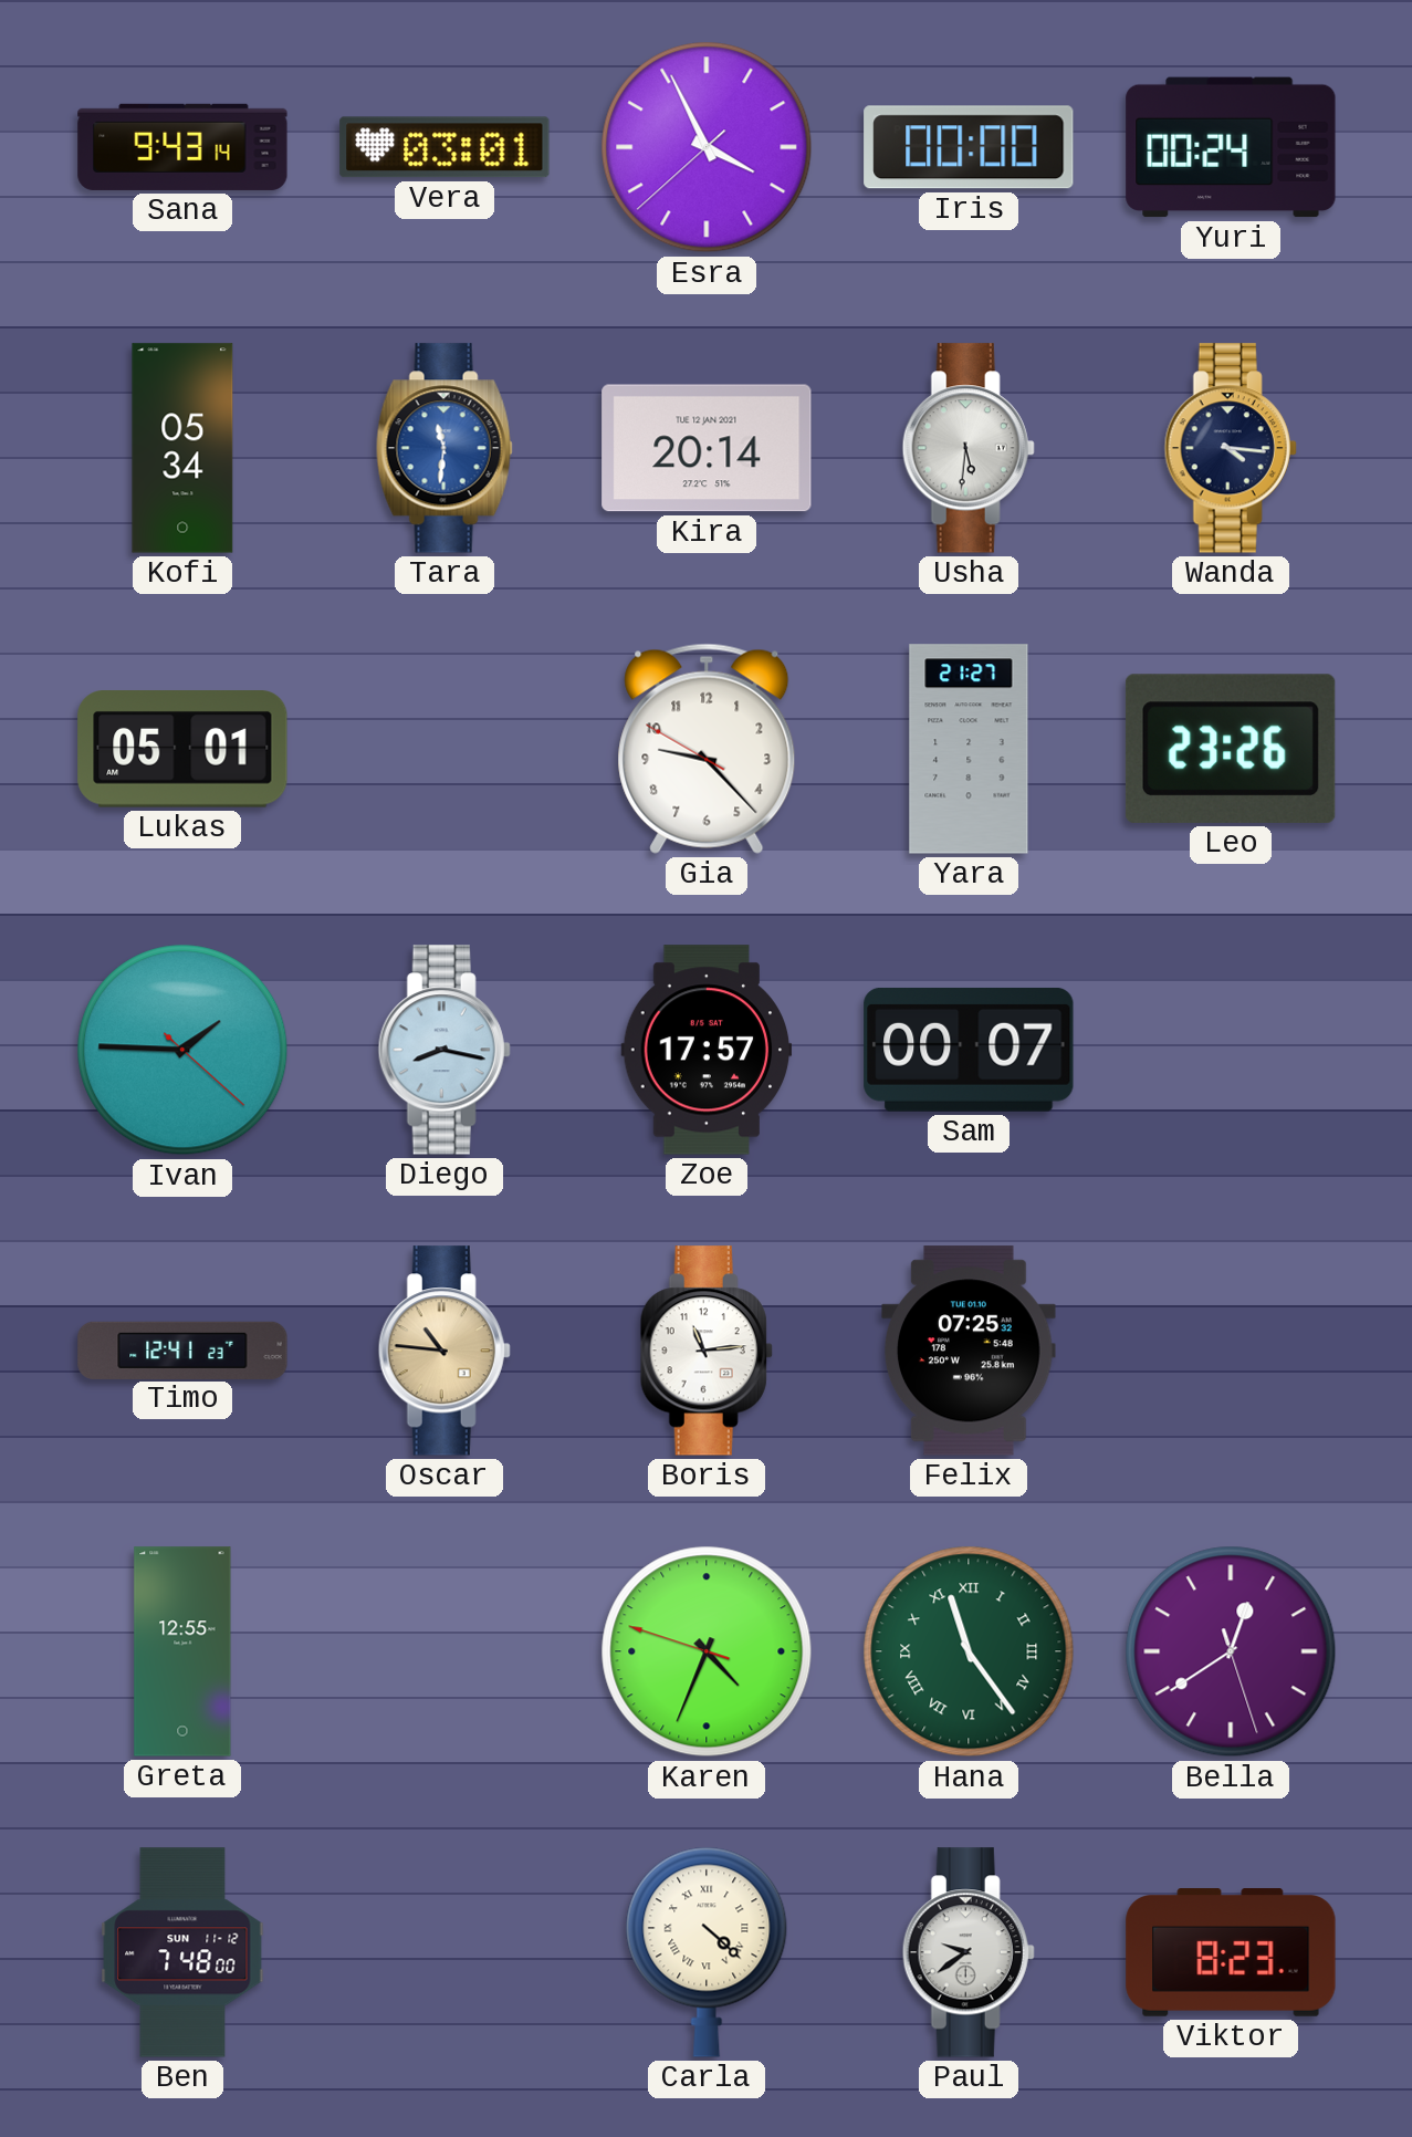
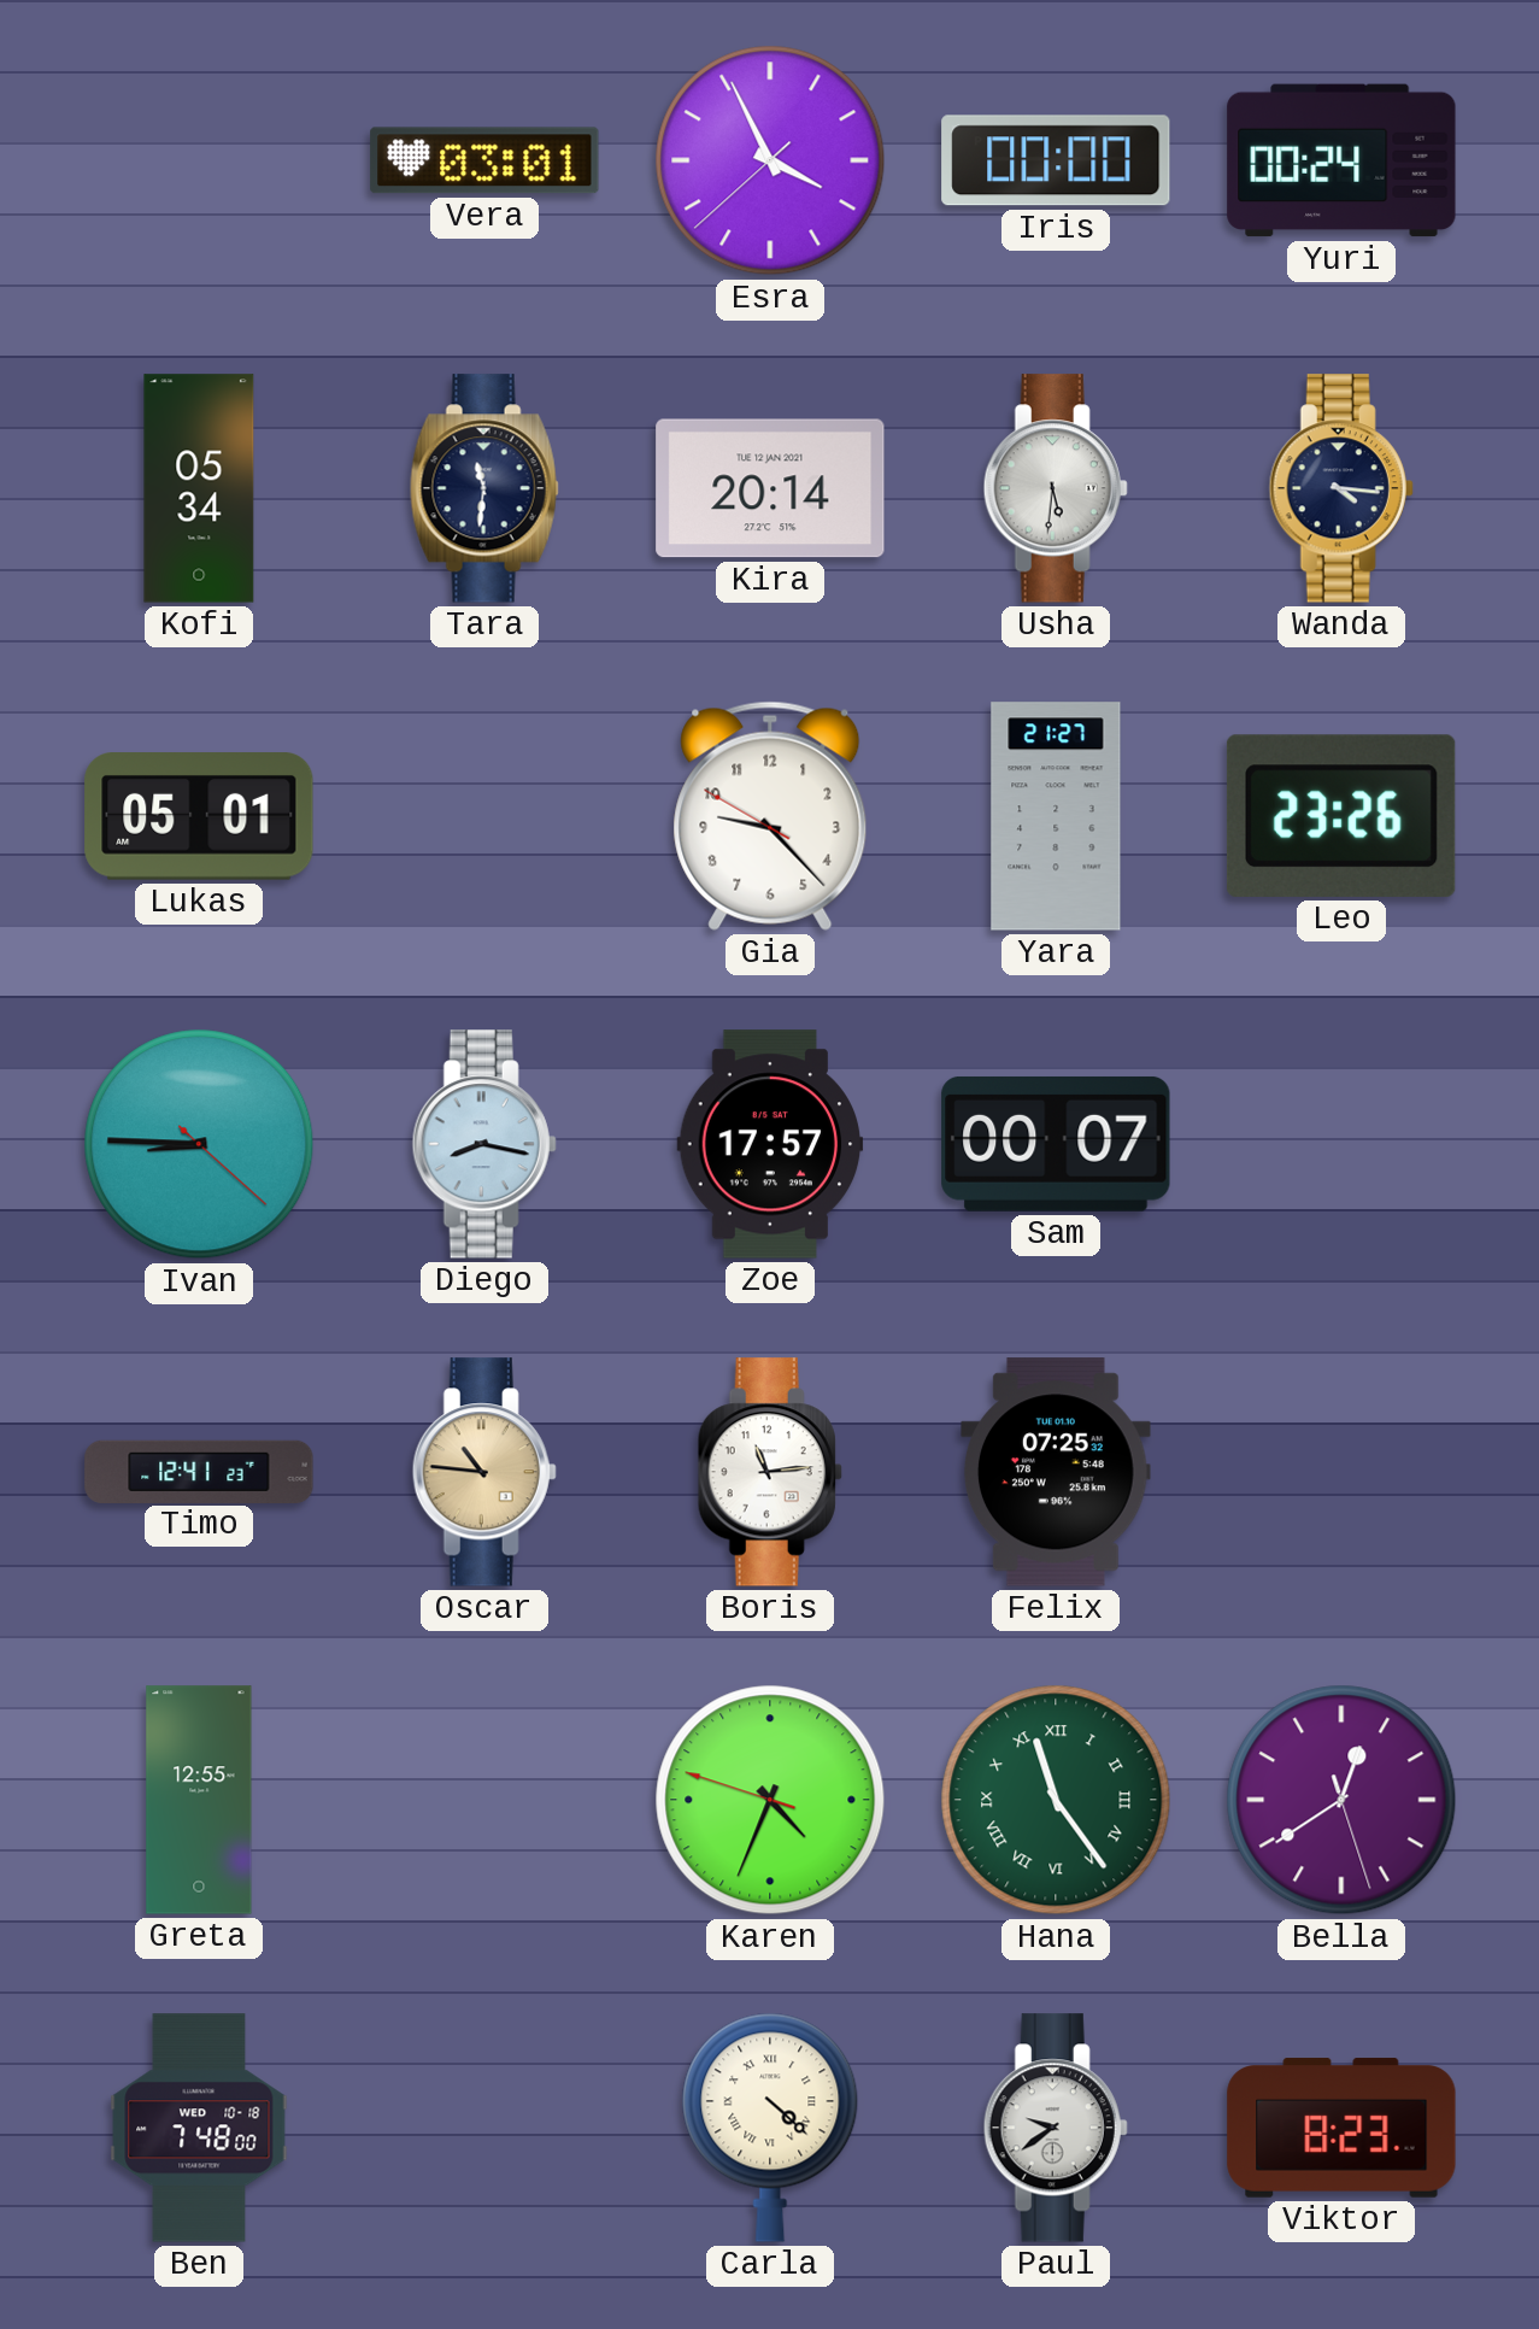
Sana: 9:43 -> none
Tara dial: blue -> navy
Ivan: 1:45 -> 8:45
Ben date: SUN 11-12 -> WED 10-18
